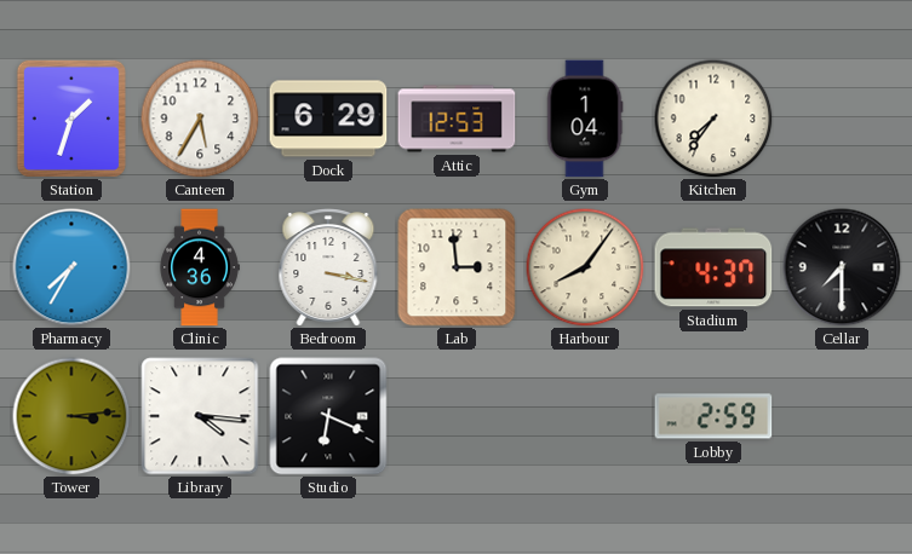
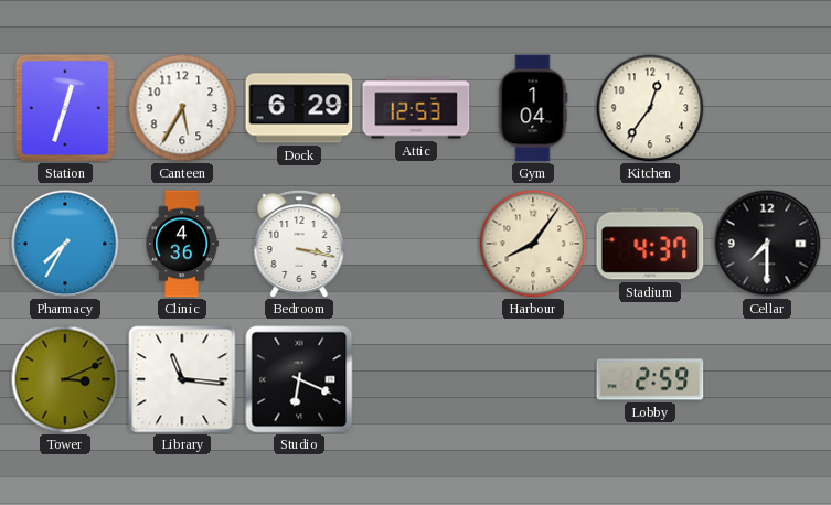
Station: 1:33 -> 12:33
Kitchen: 7:36 -> 12:36
Lab: 2:59 -> none
Tower: 3:14 -> 3:11
Library: 4:16 -> 11:16
